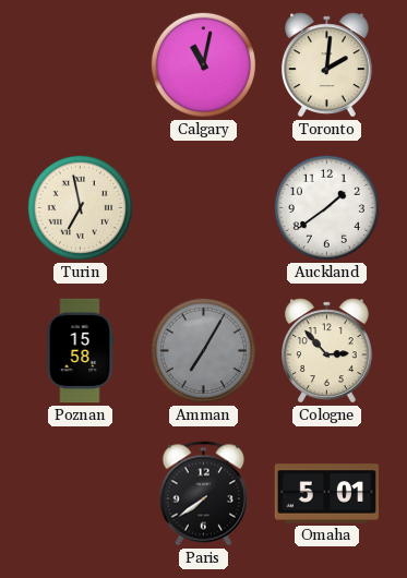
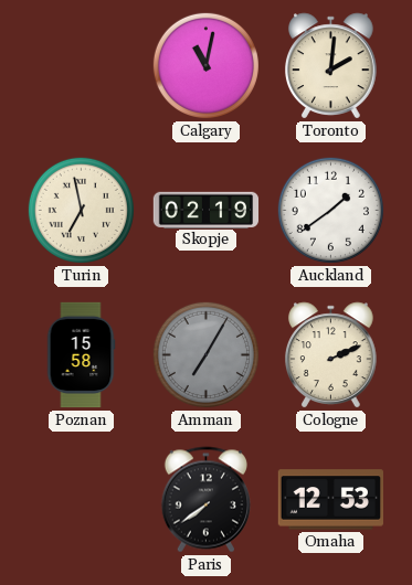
Skopje: none -> 02:19
Cologne: 2:53 -> 2:11
Omaha: 5:01 -> 12:53
